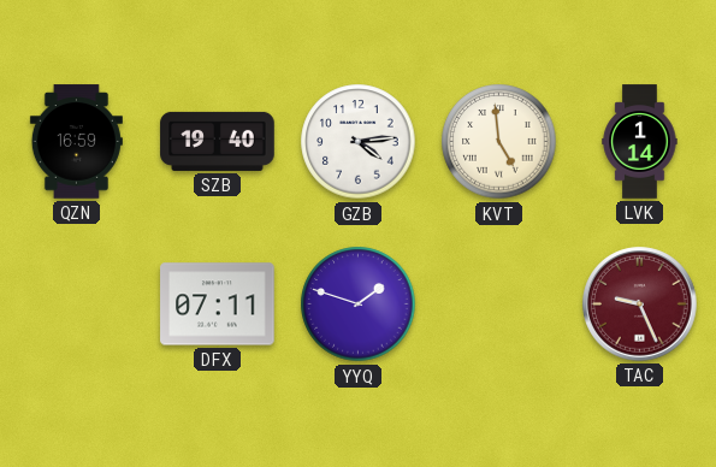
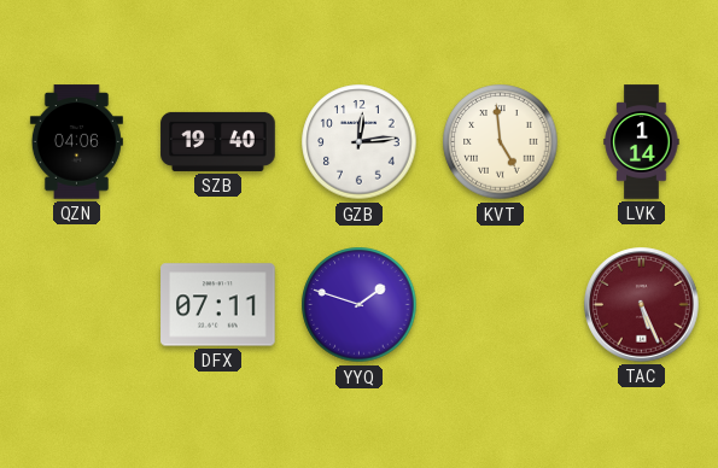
QZN: 16:59 -> 04:06
GZB: 4:14 -> 12:14
TAC: 9:26 -> 5:26
